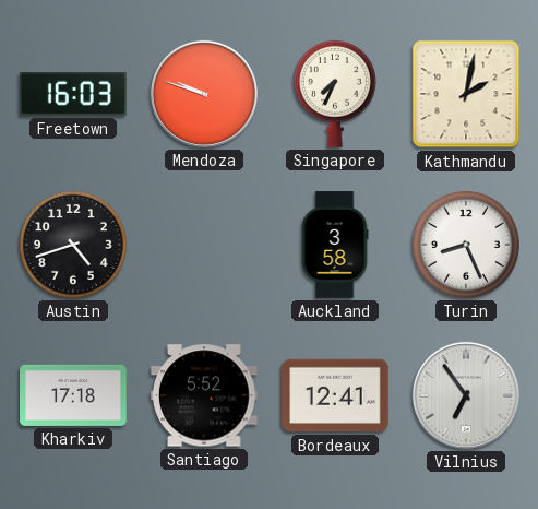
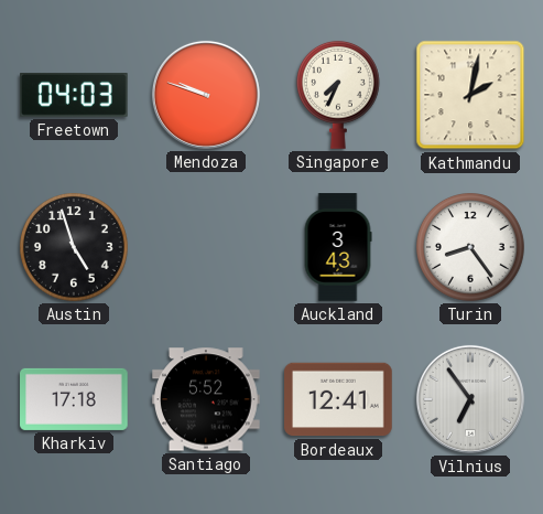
Freetown: 16:03 -> 04:03
Austin: 4:42 -> 4:57
Auckland: 3:58 -> 3:43
Turin: 8:26 -> 8:24
